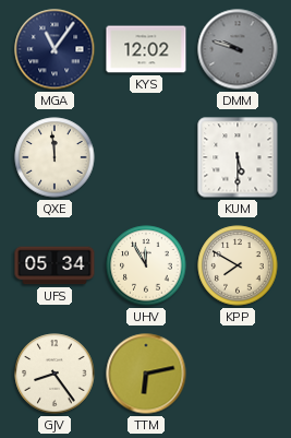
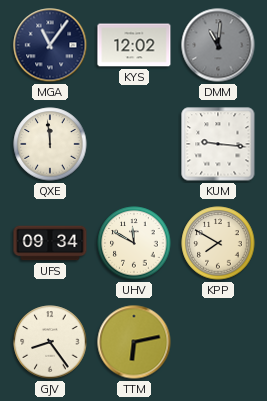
DMM: 9:48 -> 11:01
KUM: 5:30 -> 9:16
UFS: 05:34 -> 09:34
UHV: 11:55 -> 11:50
